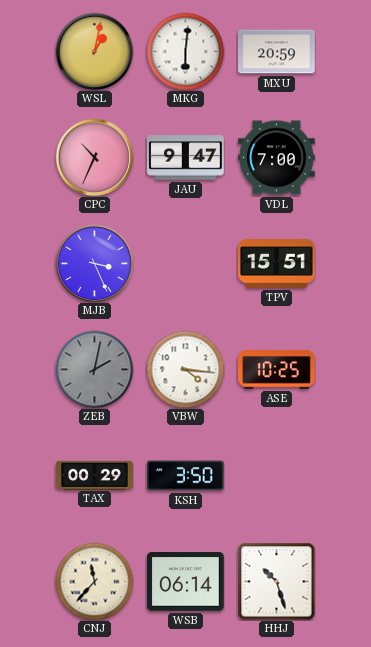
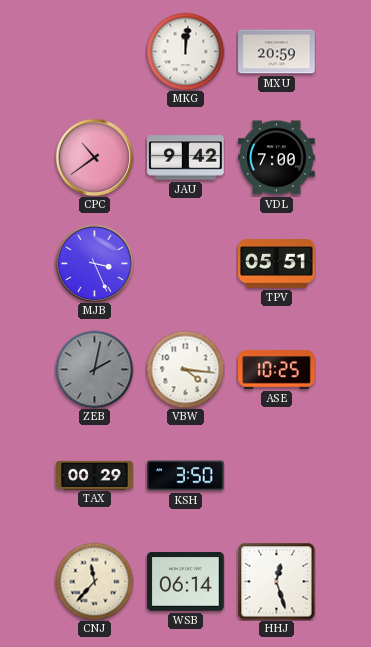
WSL: 1:02 -> none
MKG: 6:01 -> 12:01
CPC: 10:34 -> 10:39
JAU: 9:47 -> 9:42
TPV: 15:51 -> 05:51
HHJ: 10:27 -> 12:27
